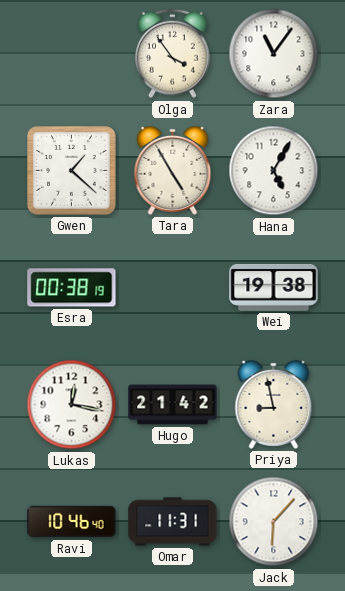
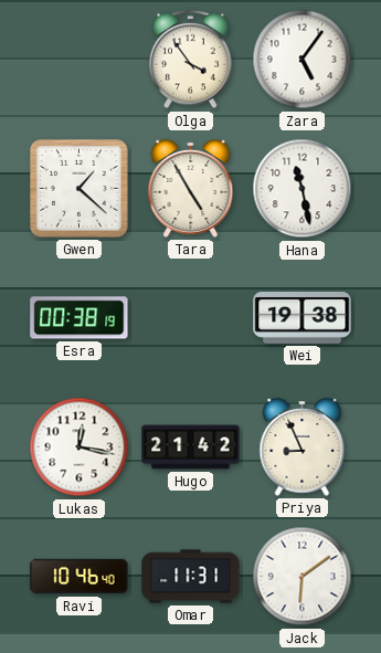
Zara: 11:06 -> 5:06
Hana: 5:05 -> 11:28
Priya: 8:58 -> 8:56
Jack: 6:07 -> 6:09
